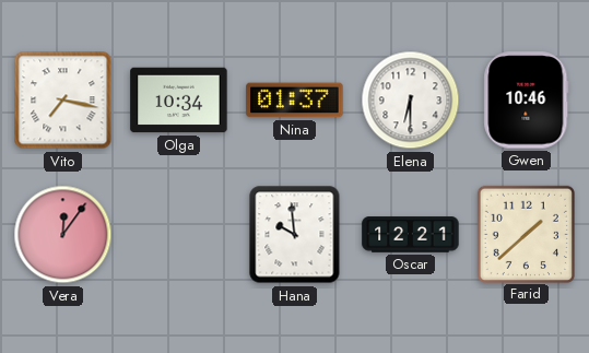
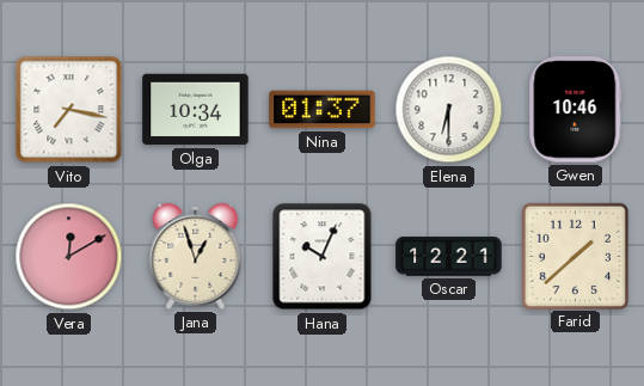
Vera: 12:06 -> 12:10
Jana: none -> 12:57
Hana: 9:59 -> 10:04
